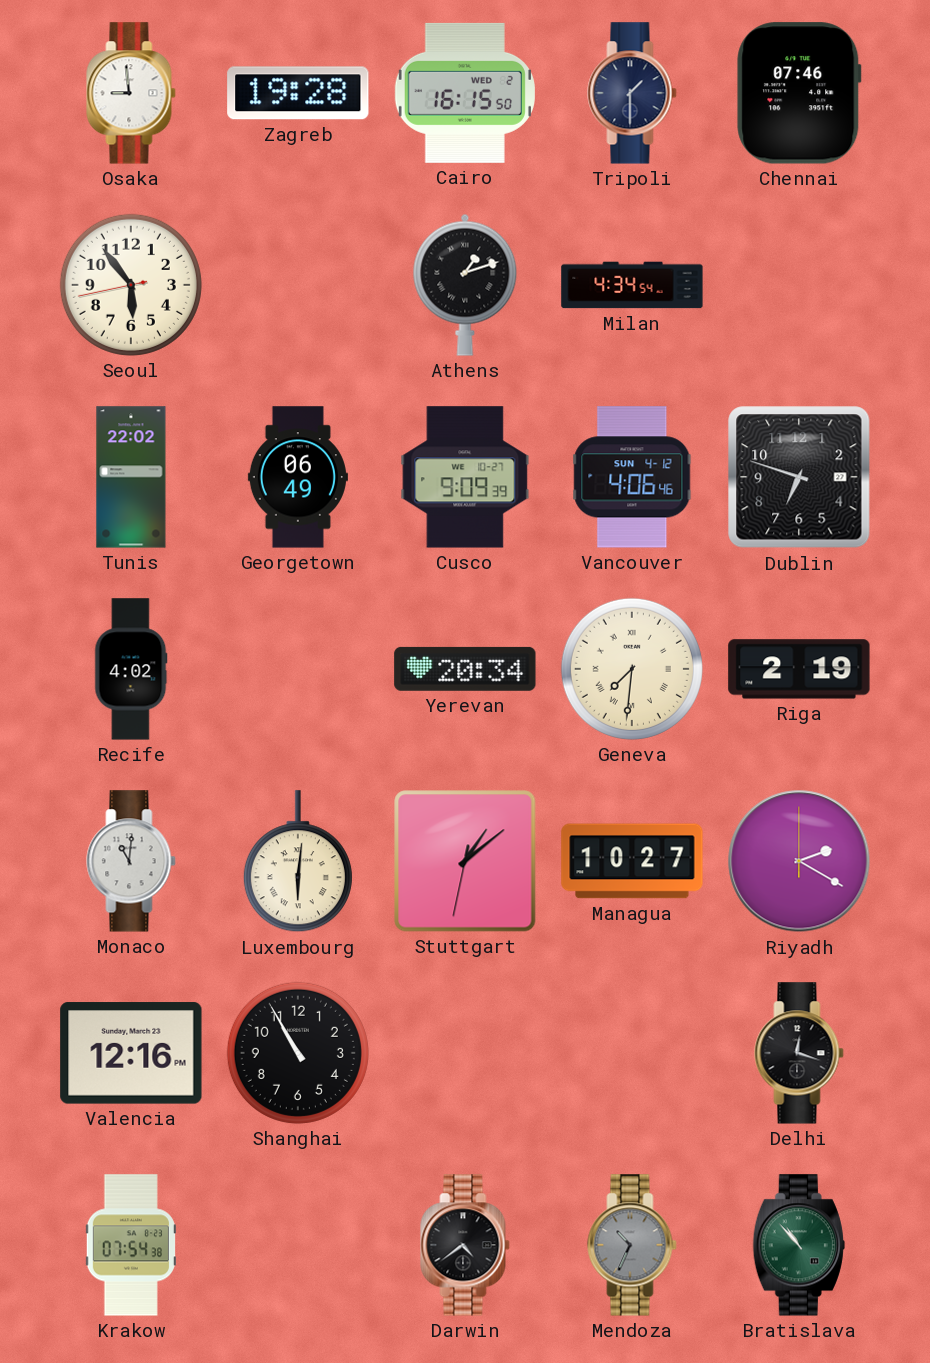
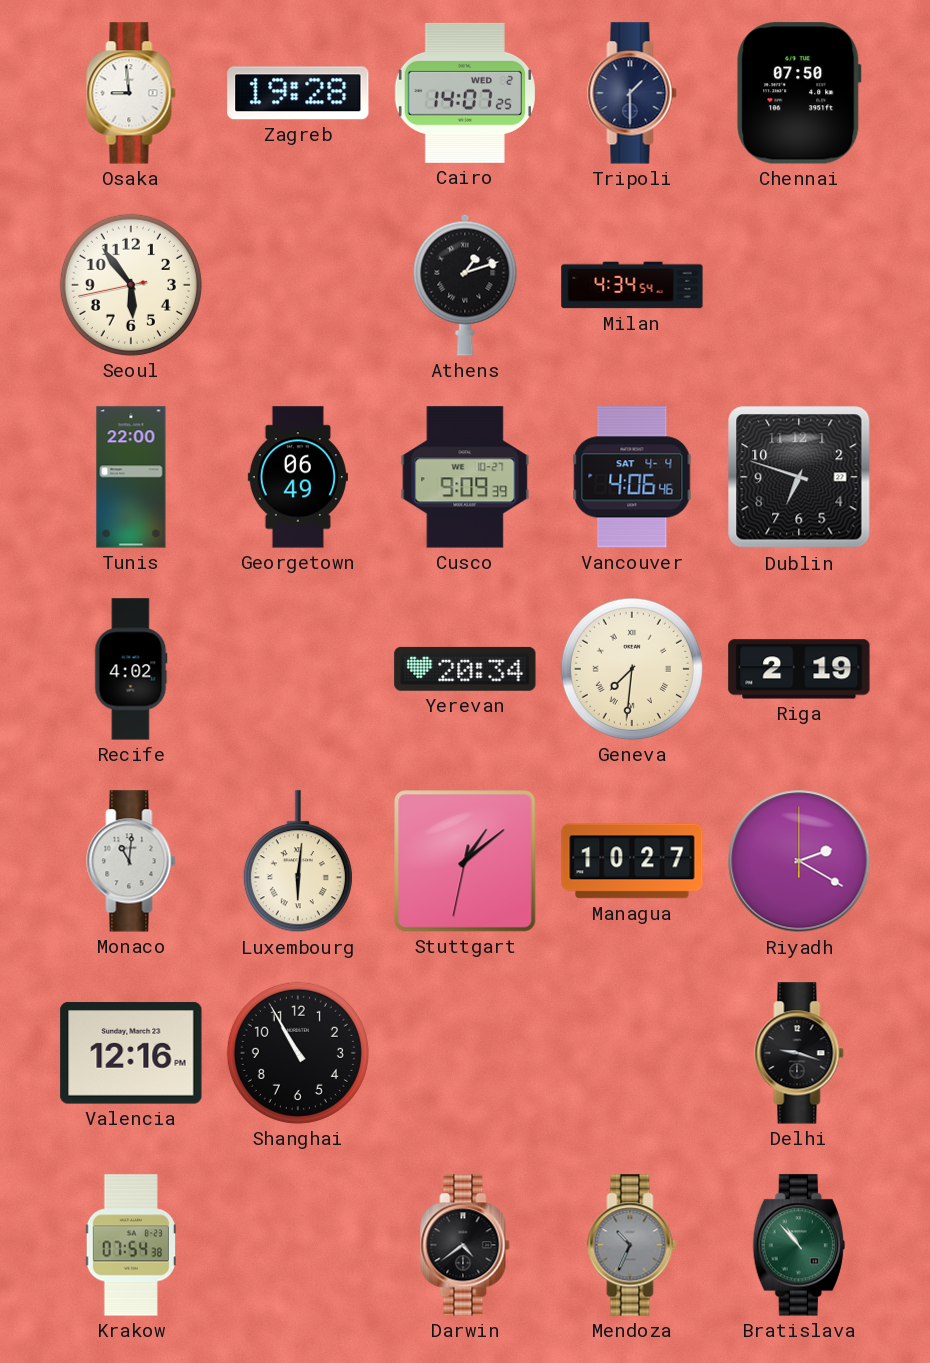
Cairo: 16:15 -> 14:07
Chennai: 07:46 -> 07:50
Tunis: 22:02 -> 22:00
Vancouver date: SUN 4-12 -> SAT 4-4
Delhi: 12:18 -> 9:18
